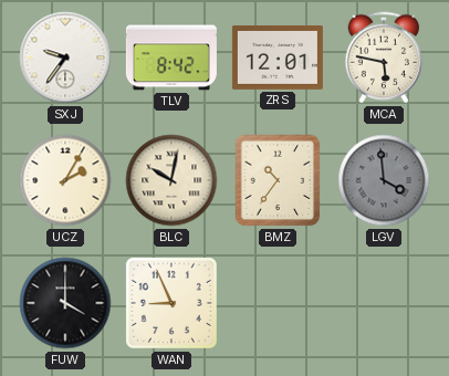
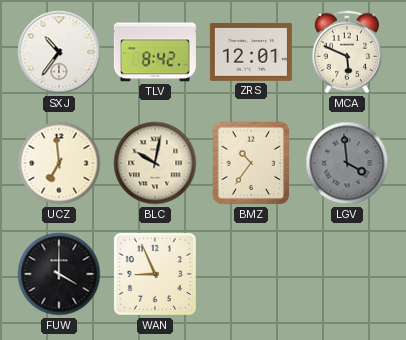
SXJ: 9:36 -> 10:36
MCA: 5:47 -> 5:49
UCZ: 2:05 -> 6:59
